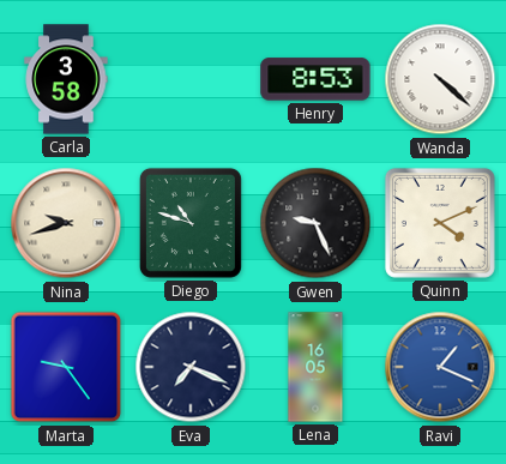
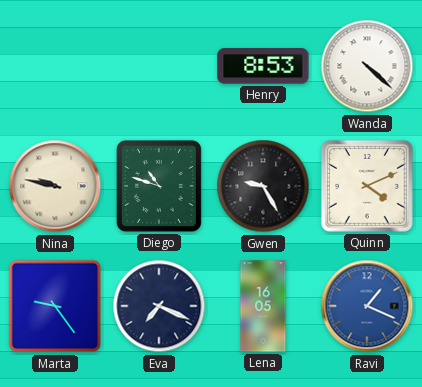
Carla: 3:58 -> none
Nina: 9:42 -> 9:47
Gwen: 9:26 -> 9:25
